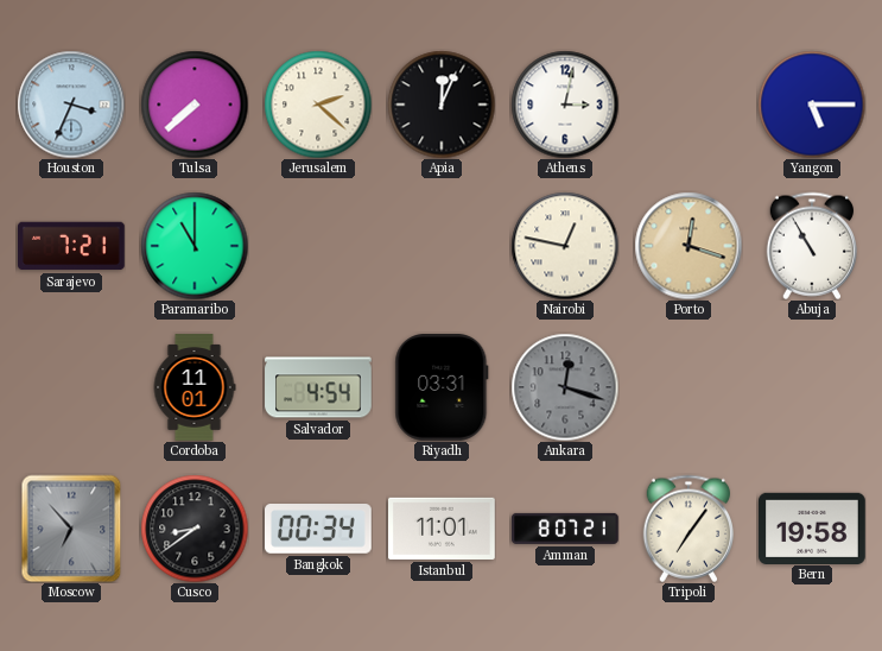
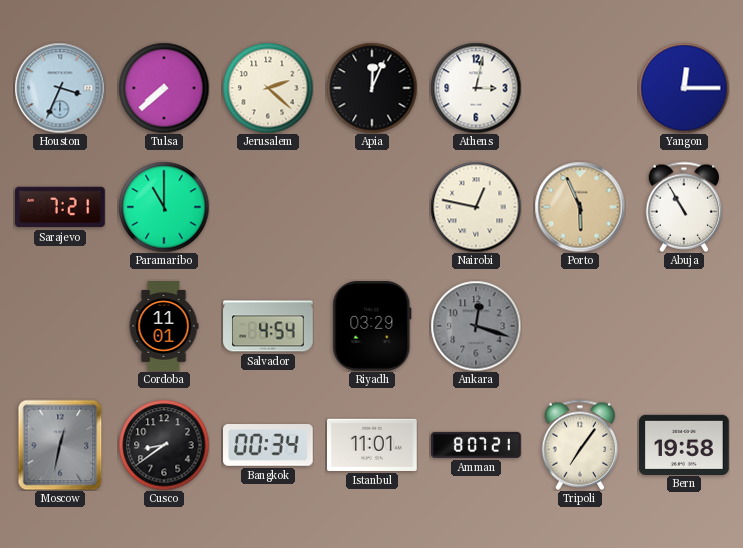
Yangon: 5:15 -> 12:15
Porto: 12:18 -> 5:56
Riyadh: 03:31 -> 03:29
Moscow: 6:53 -> 12:32
